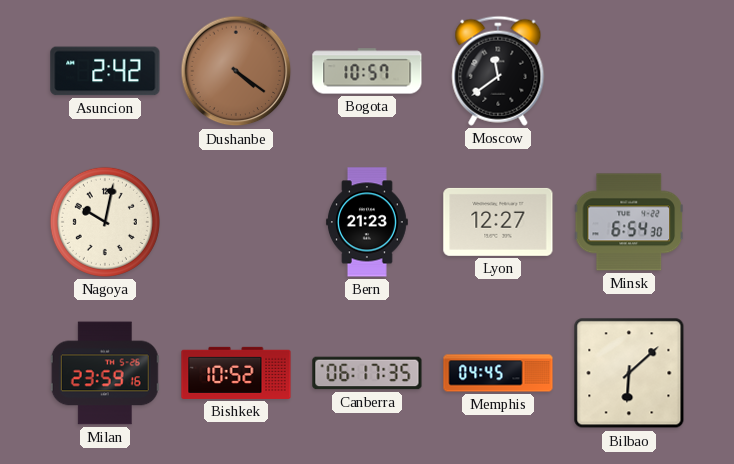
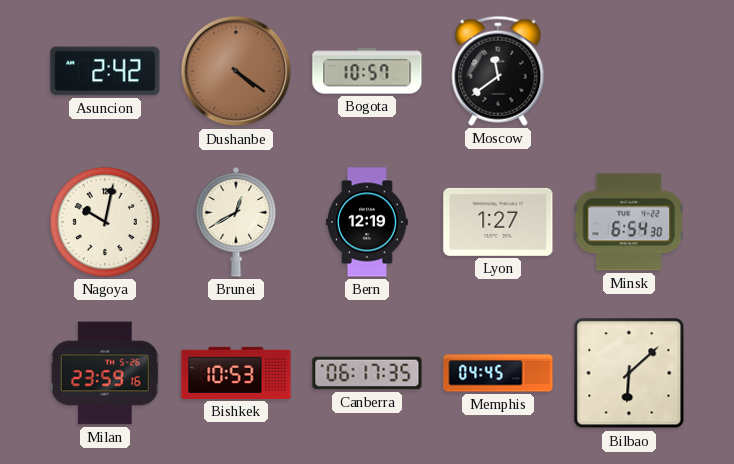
Brunei: none -> 12:40
Bern: 21:23 -> 12:19
Lyon: 12:27 -> 1:27
Bishkek: 10:52 -> 10:53
